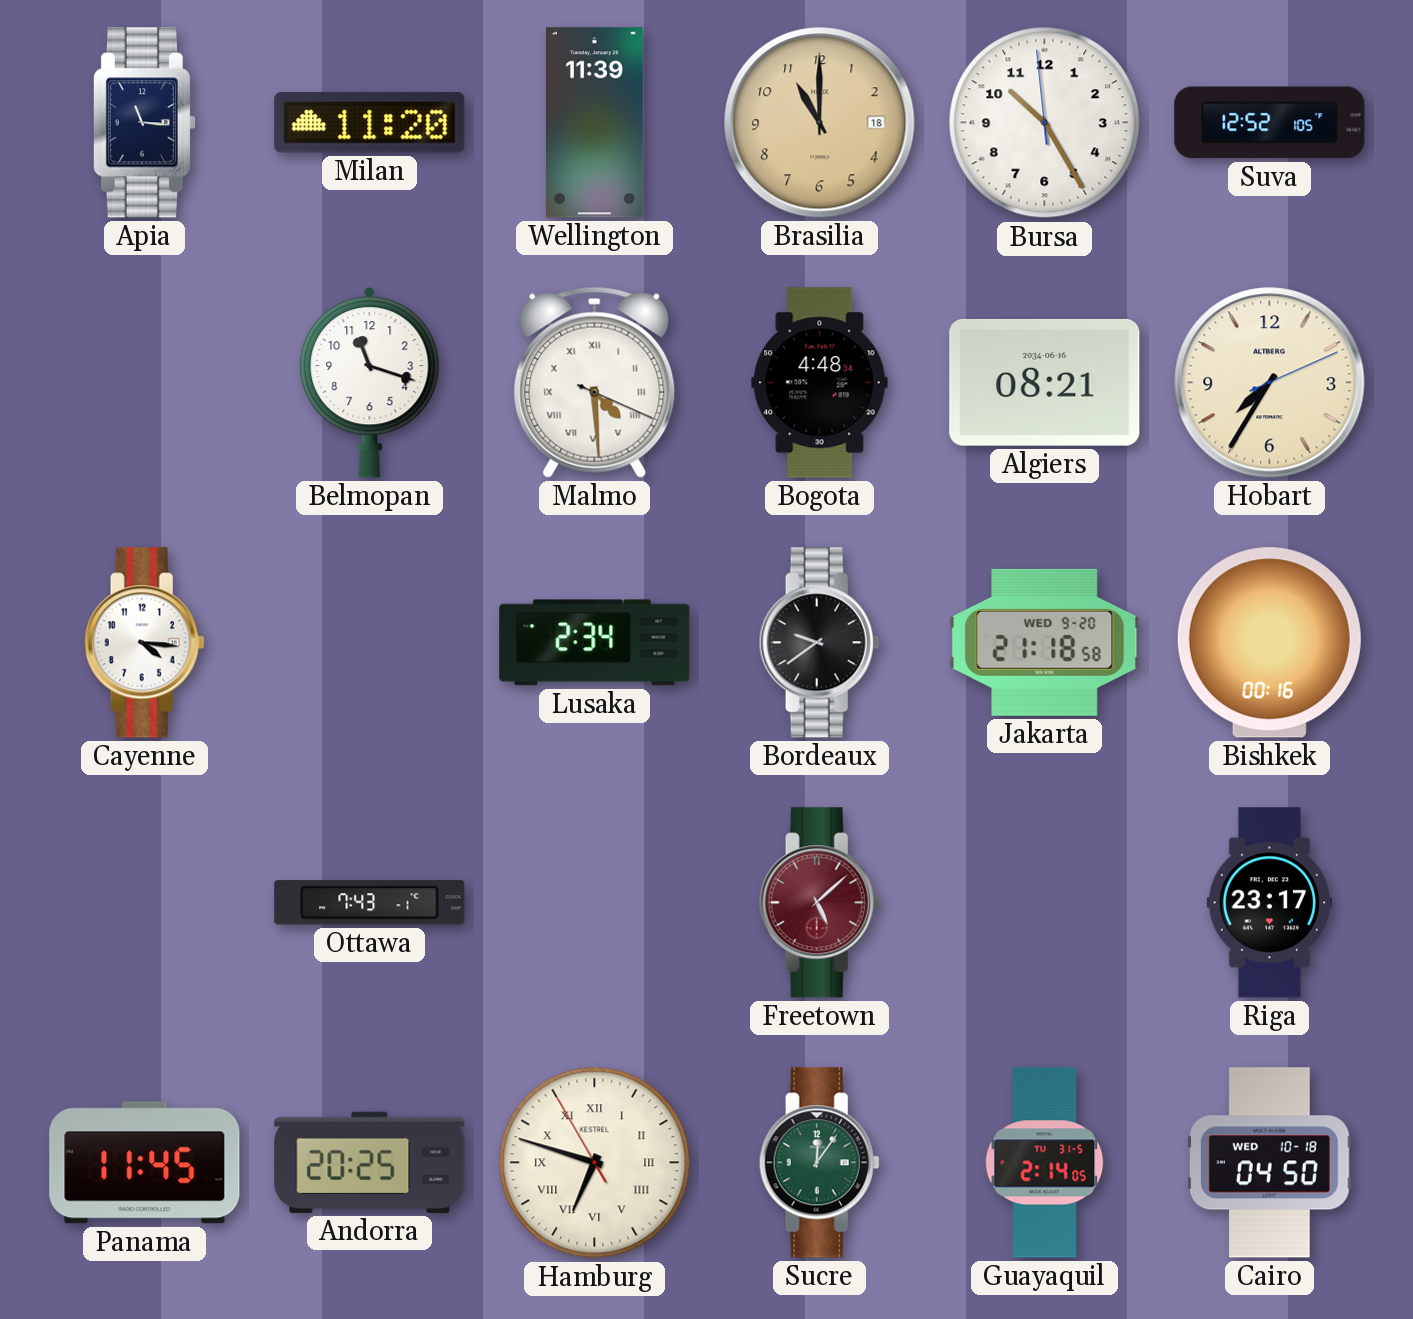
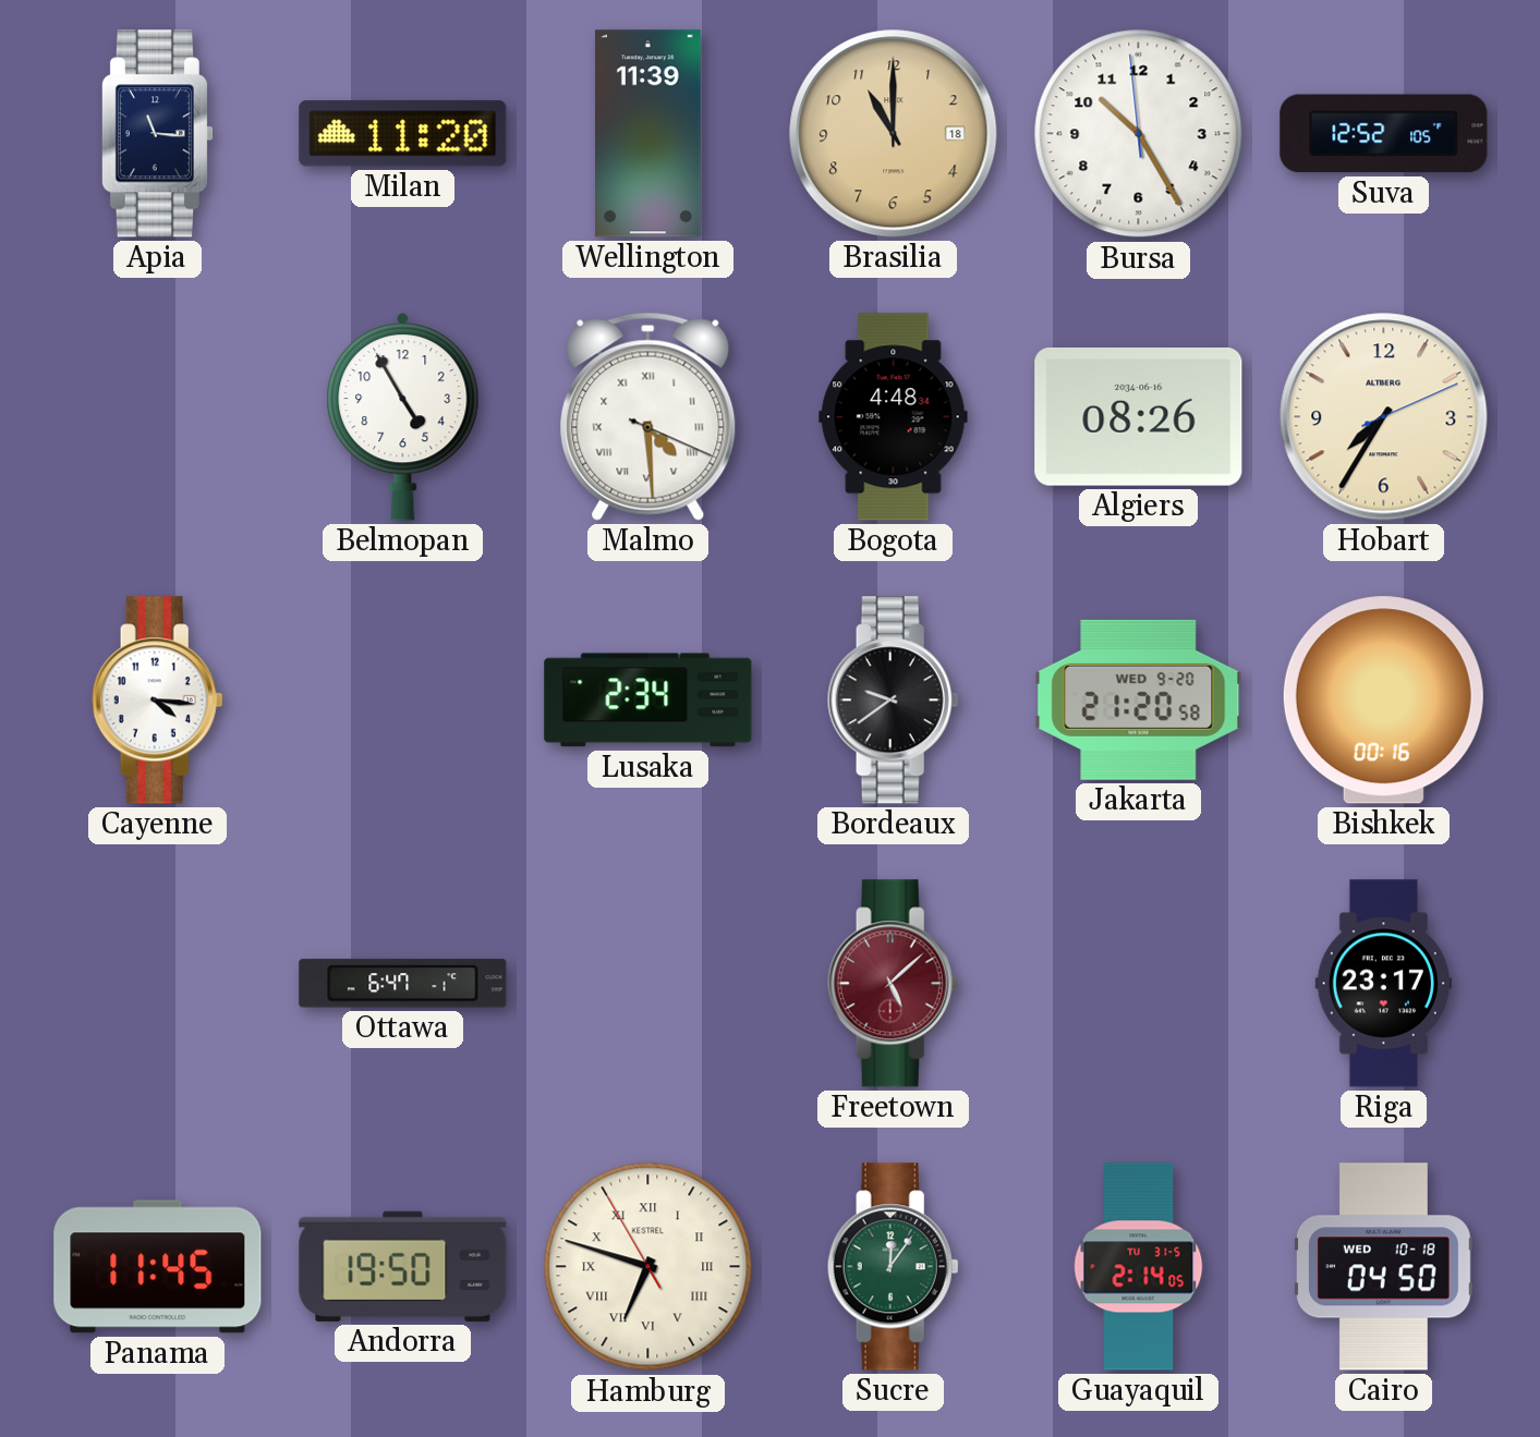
Belmopan: 11:18 -> 4:55
Algiers: 08:21 -> 08:26
Jakarta: 21:18 -> 21:20
Ottawa: 7:43 -> 6:47
Andorra: 20:25 -> 19:50
